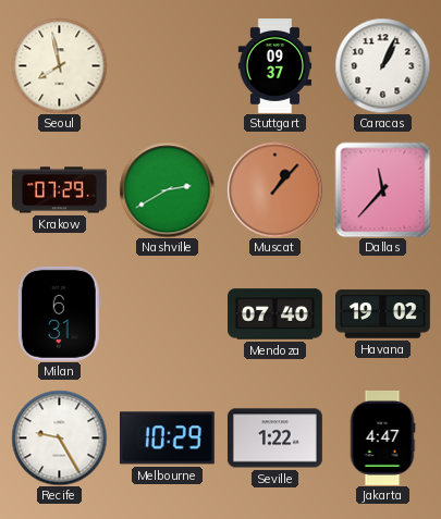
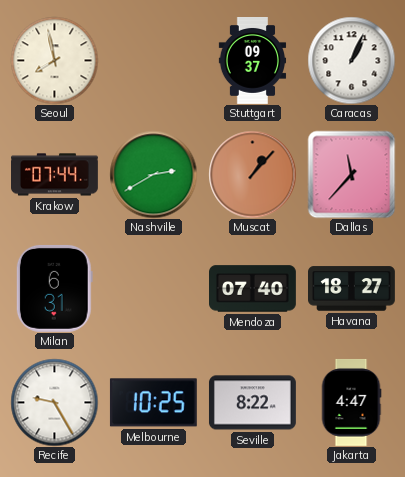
Krakow: 07:29 -> 07:44
Havana: 19:02 -> 18:27
Melbourne: 10:29 -> 10:25
Seville: 1:22 -> 8:22
